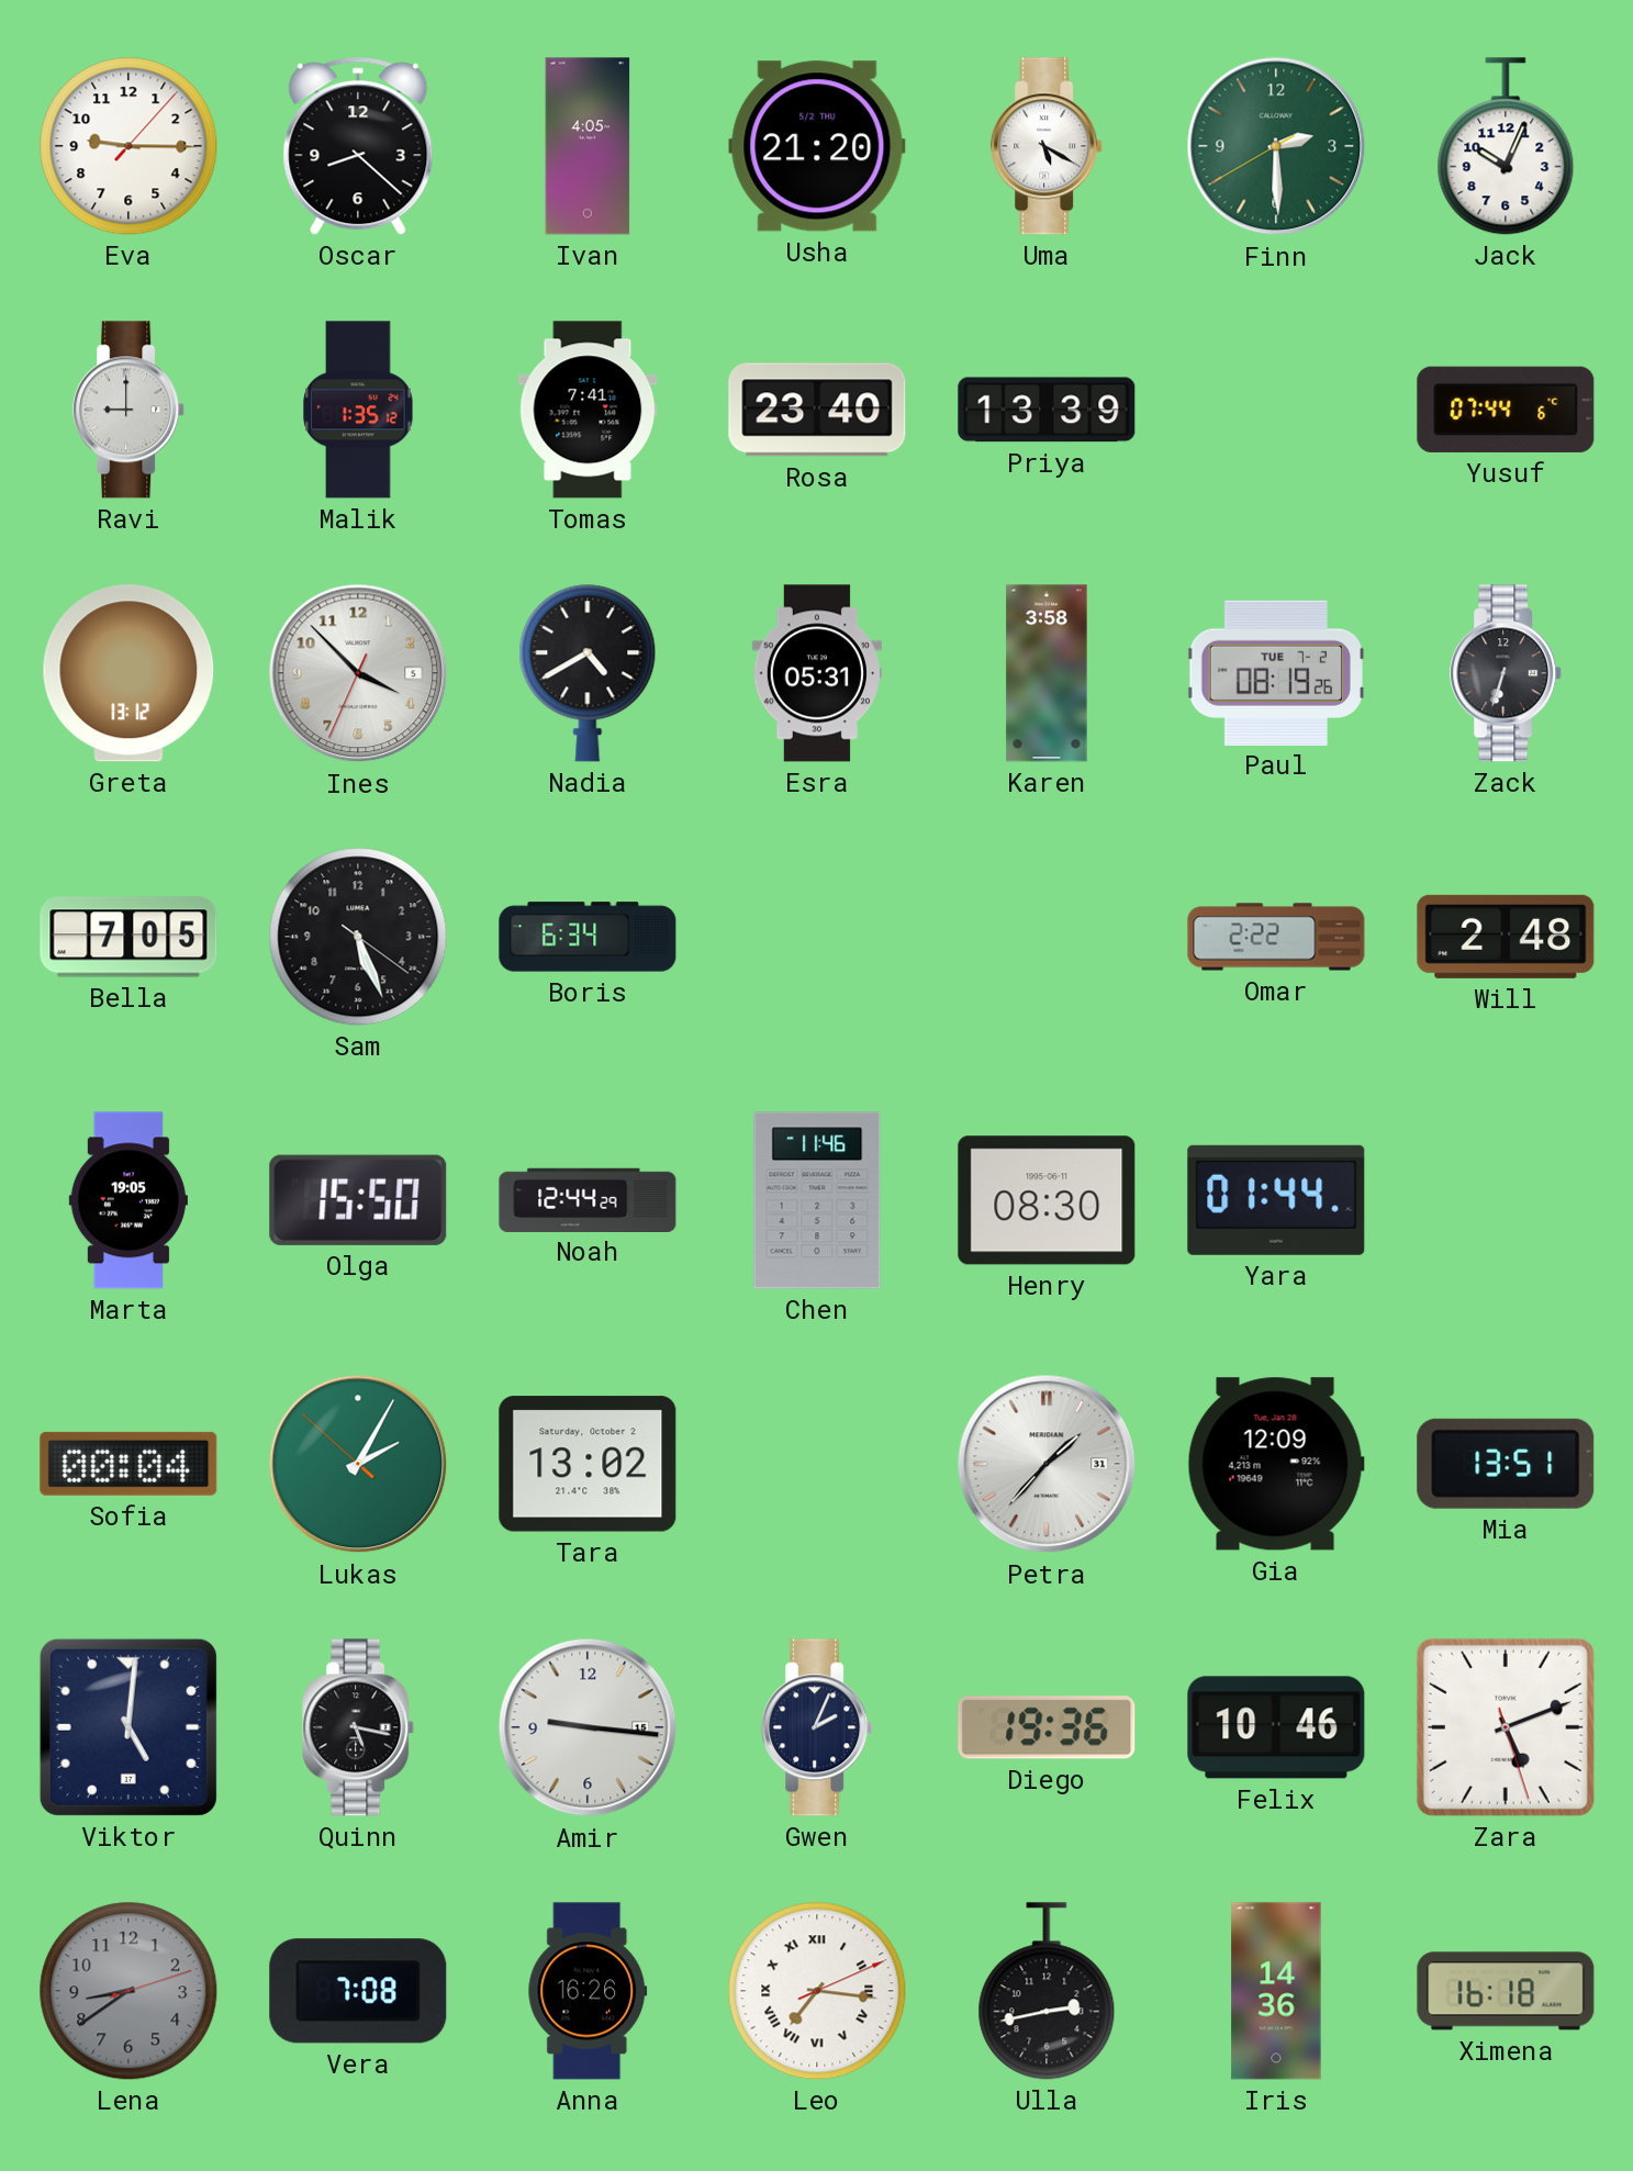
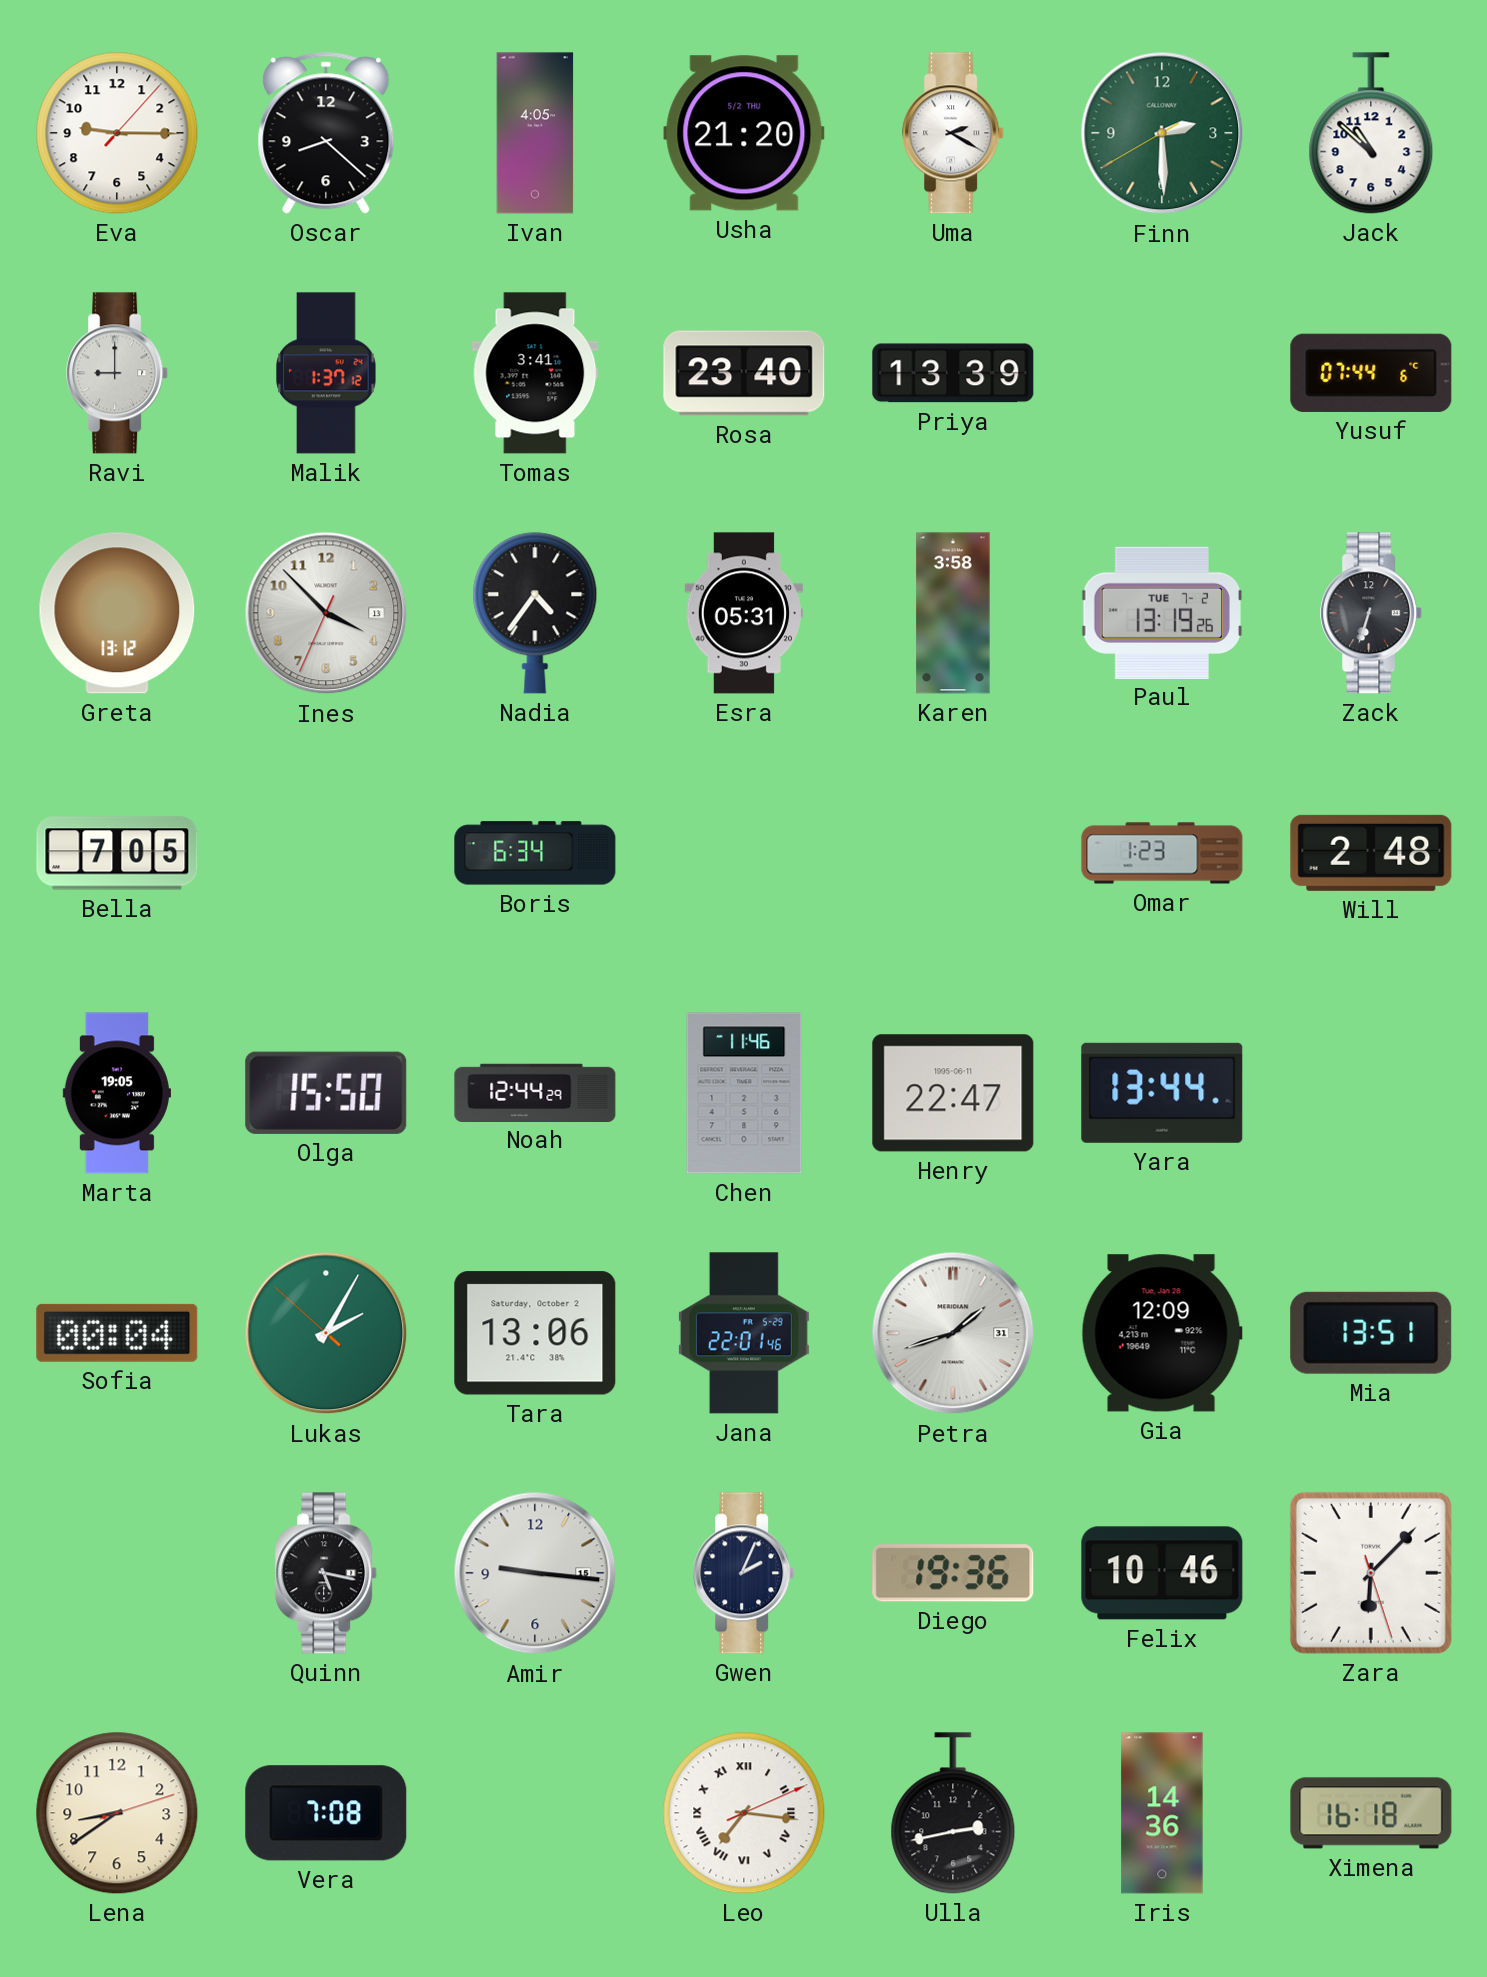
Uma: 5:20 -> 2:20
Jack: 10:04 -> 10:52
Malik: 1:35 -> 1:37
Tomas: 7:41 -> 3:41
Ines date: 5 -> 13
Nadia: 4:40 -> 4:36
Paul: 08:19 -> 13:19
Sam: 5:26 -> none
Omar: 2:22 -> 1:23
Henry: 08:30 -> 22:47
Yara: 01:44 -> 13:44
Tara: 13:02 -> 13:06
Jana: none -> 22:01
Petra: 1:37 -> 1:42
Viktor: 5:01 -> none
Zara: 5:11 -> 6:07
Lena dial: grey -> cream
Anna: 16:26 -> none
